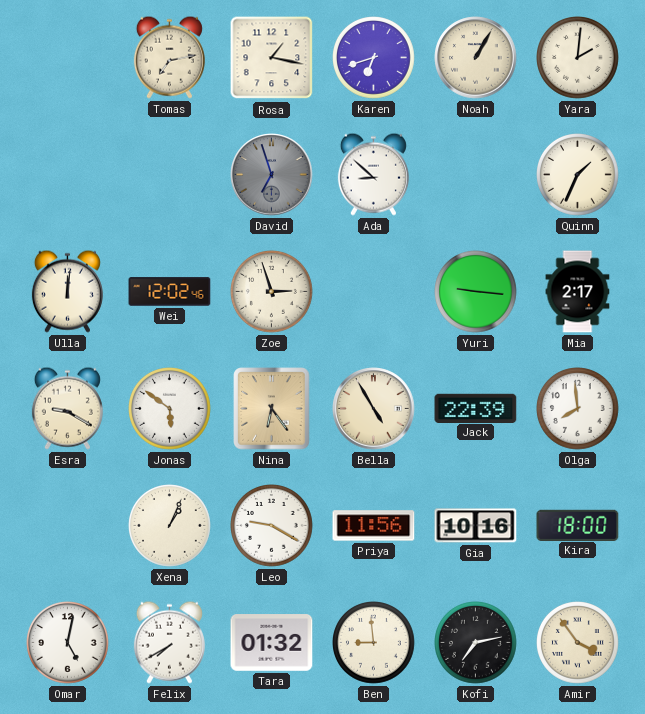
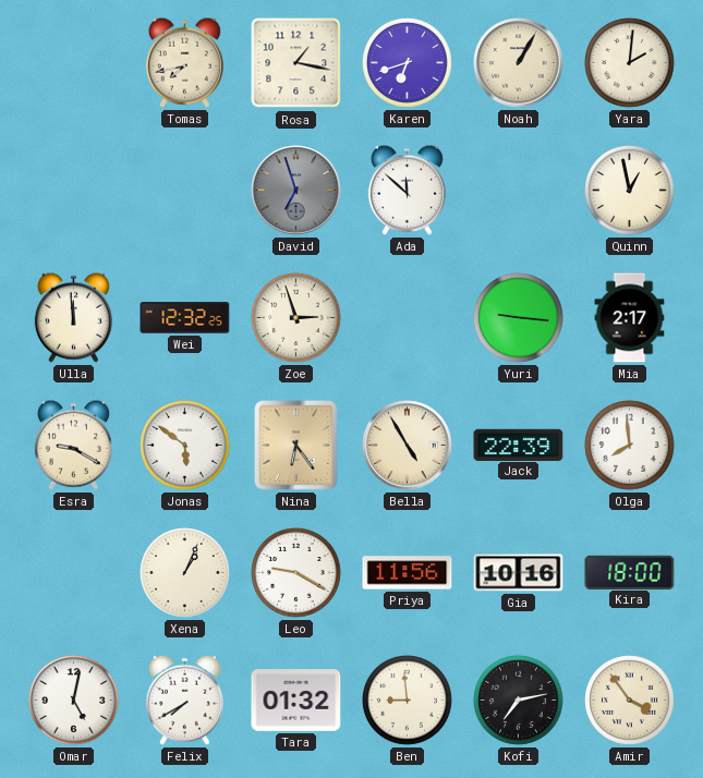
Tomas: 7:13 -> 7:43
Ada: 8:52 -> 11:52
Quinn: 1:34 -> 12:58
Ulla: 12:01 -> 11:59
Wei: 12:02 -> 12:32
